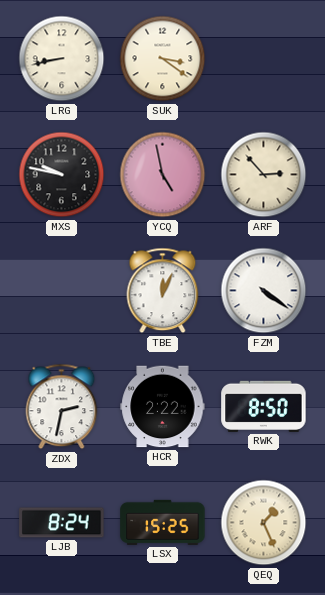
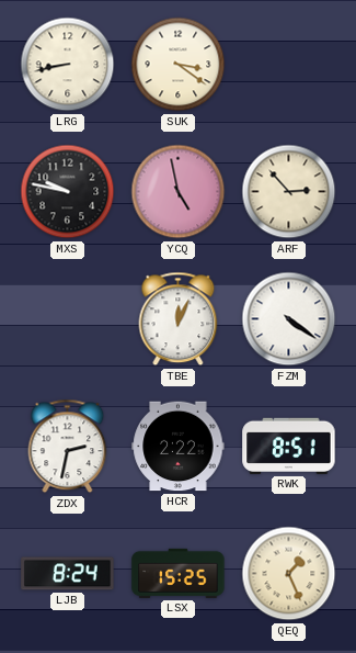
RWK: 8:50 -> 8:51
